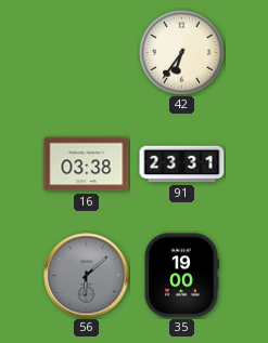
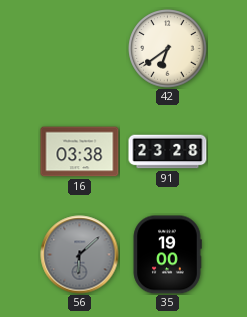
42: 6:36 -> 6:39
91: 23:31 -> 23:28
